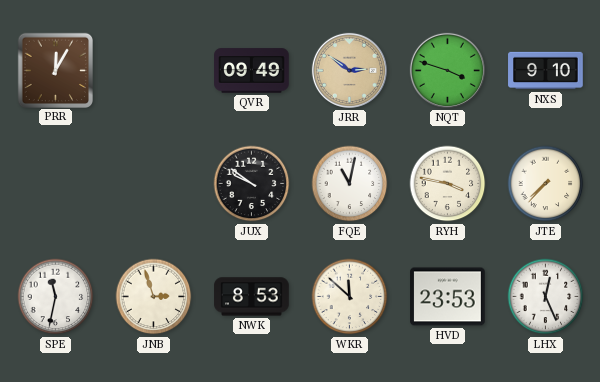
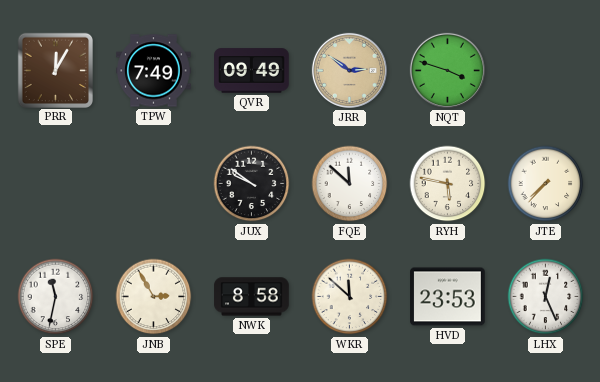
TPW: none -> 7:49
NXS: 9:10 -> none
FQE: 11:02 -> 11:52
RYH: 3:47 -> 5:47
JNB: 2:57 -> 2:55
NWK: 8:53 -> 8:58
